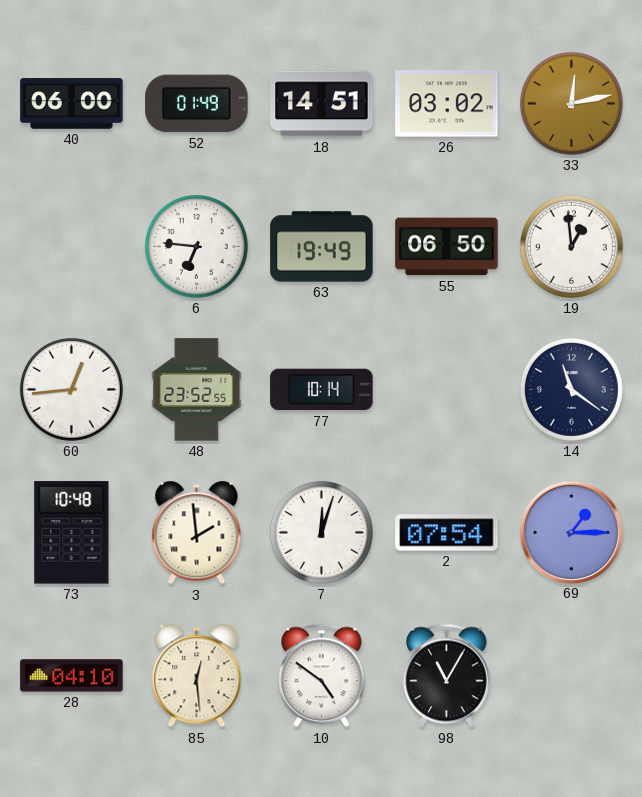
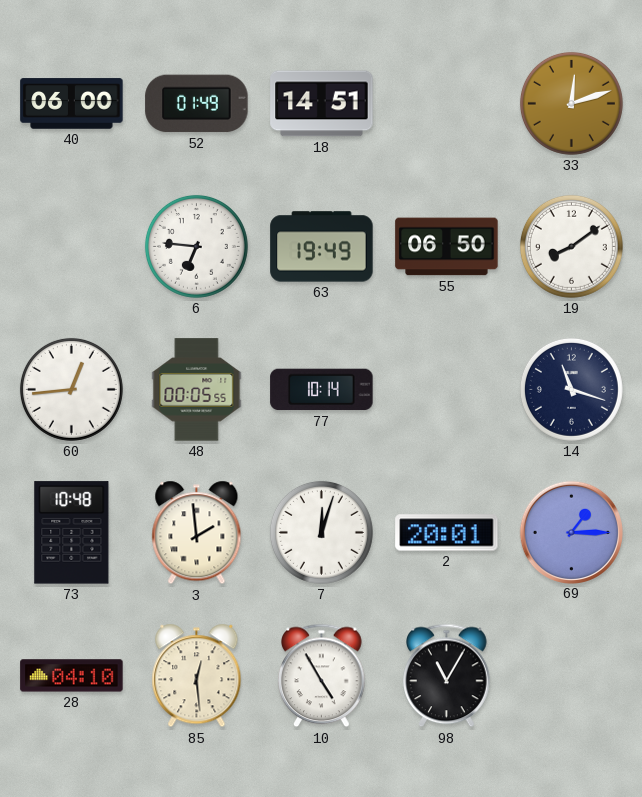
26: 03:02 -> none
33: 12:13 -> 12:12
19: 12:59 -> 8:09
48: 23:52 -> 00:05
14: 11:21 -> 11:18
2: 07:54 -> 20:01
10: 4:51 -> 4:55
